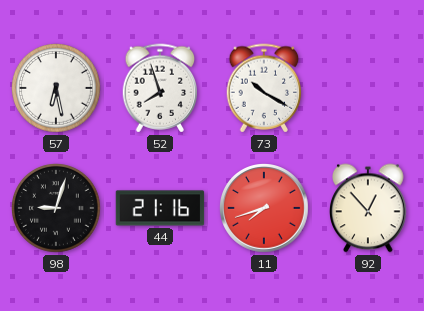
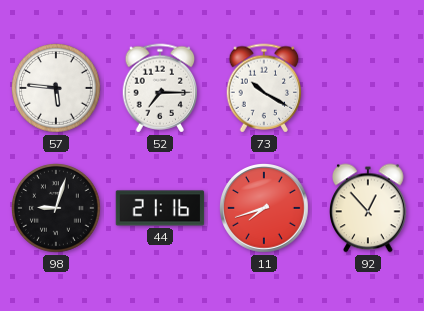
57: 6:28 -> 5:46
52: 7:57 -> 7:15
